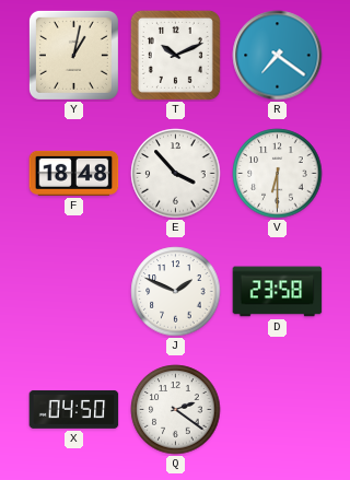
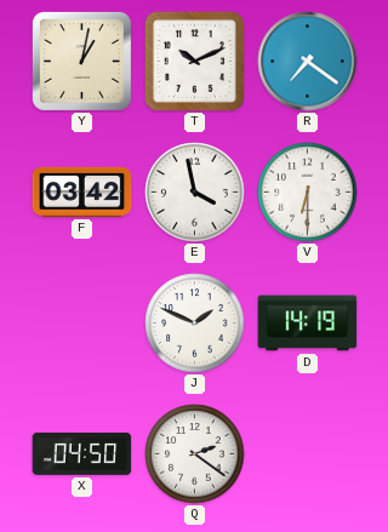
F: 18:48 -> 03:42
E: 3:53 -> 3:58
D: 23:58 -> 14:19
